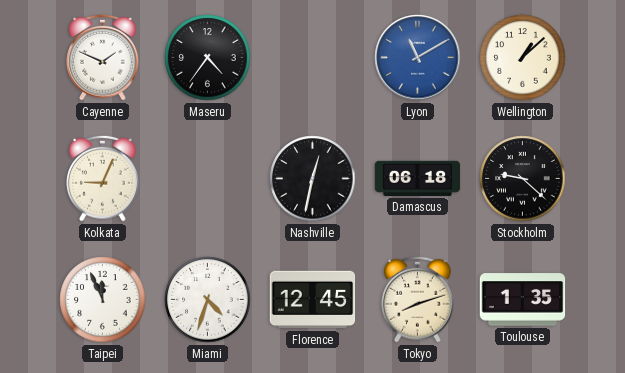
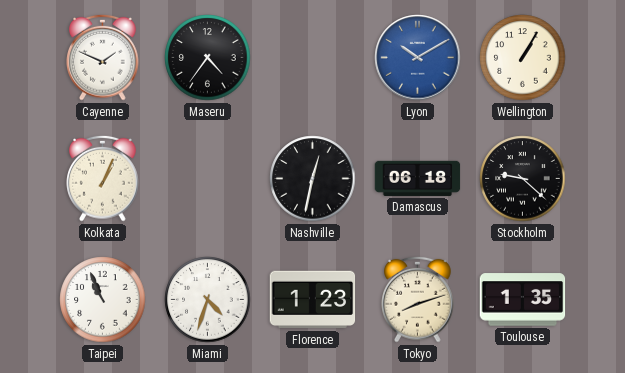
Lyon: 11:10 -> 10:10
Wellington: 1:08 -> 1:05
Kolkata: 9:04 -> 1:04
Taipei: 11:56 -> 10:56
Florence: 12:45 -> 1:23
